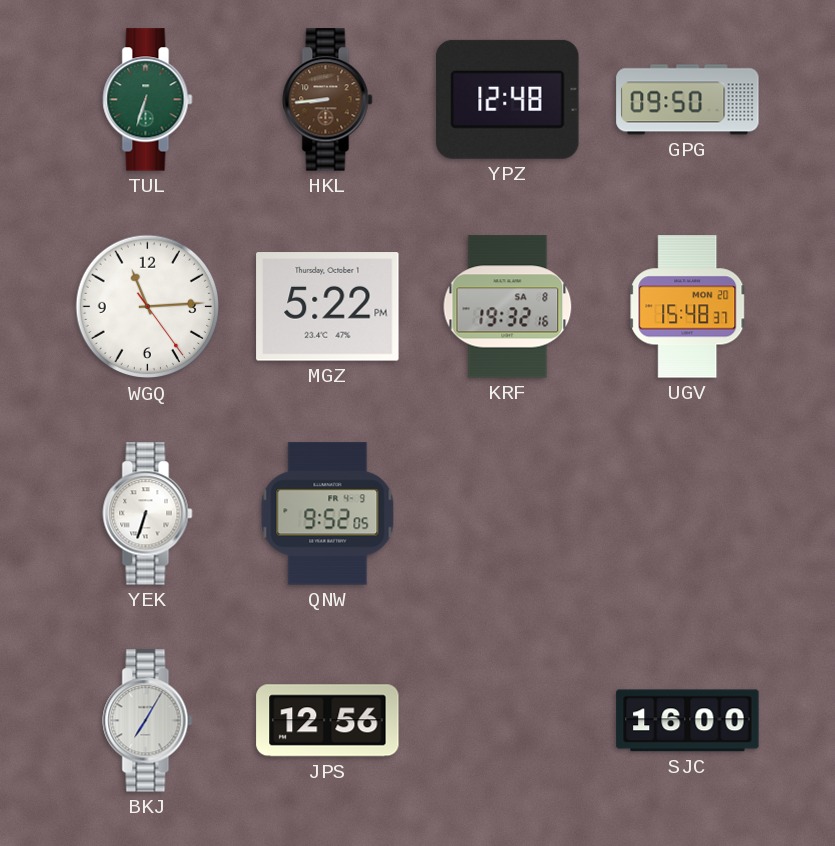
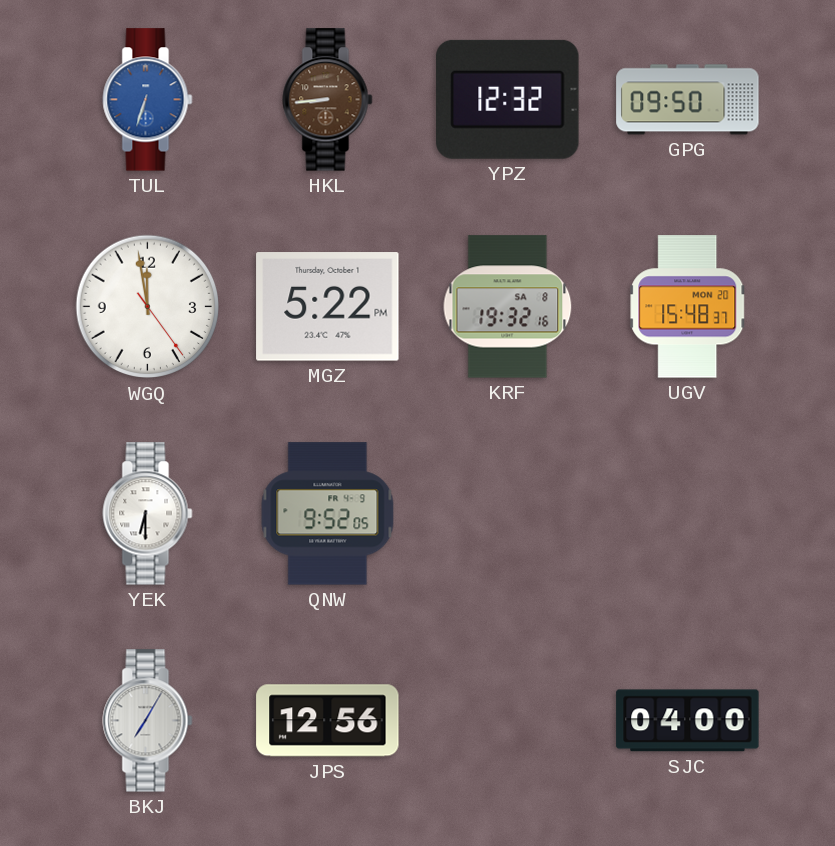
TUL dial: green -> blue
YPZ: 12:48 -> 12:32
WGQ: 11:14 -> 11:58
YEK: 6:33 -> 6:30
SJC: 16:00 -> 04:00
